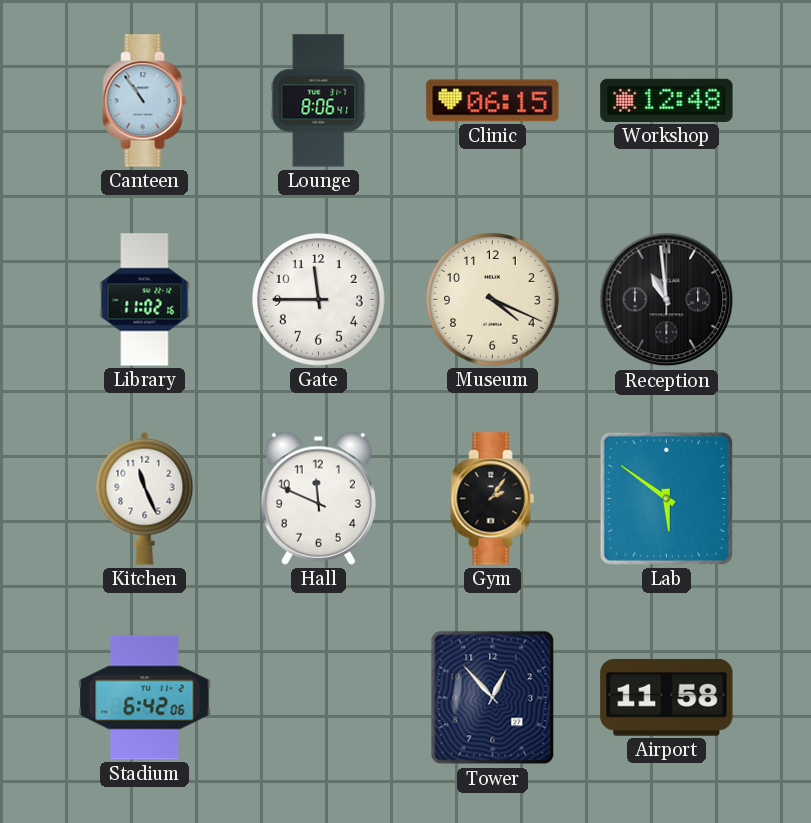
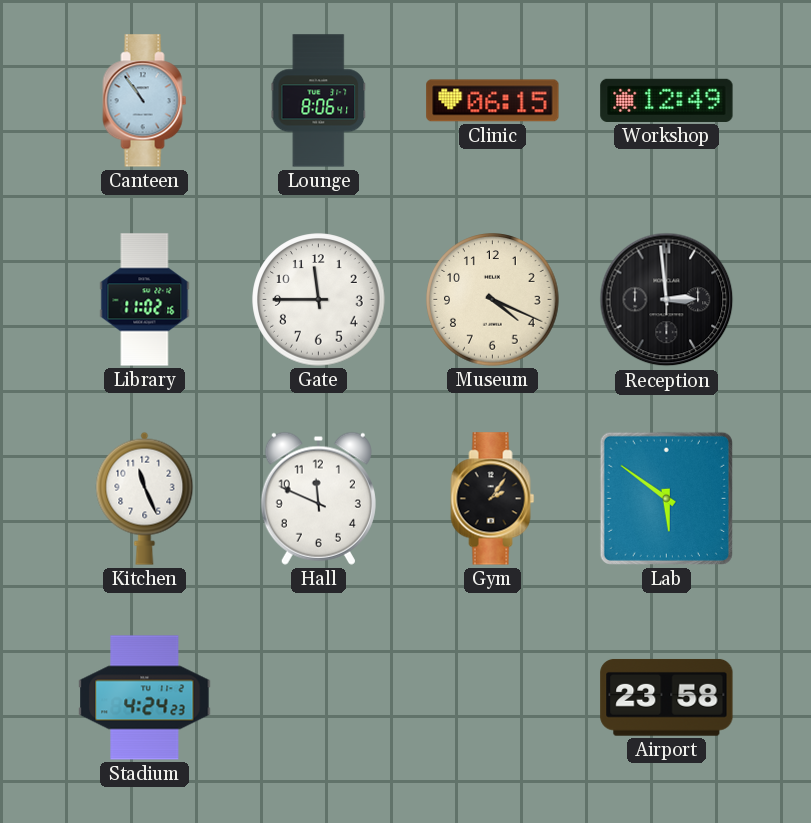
Workshop: 12:48 -> 12:49
Reception: 10:59 -> 2:59
Stadium: 6:42 -> 4:24
Tower: 12:53 -> none
Airport: 11:58 -> 23:58
